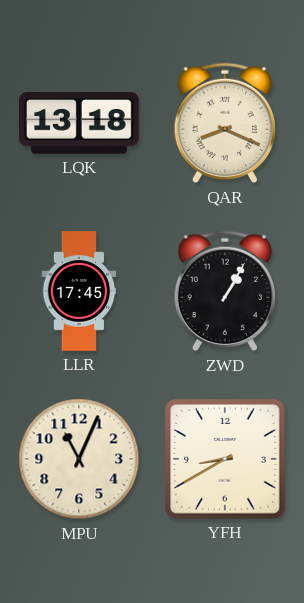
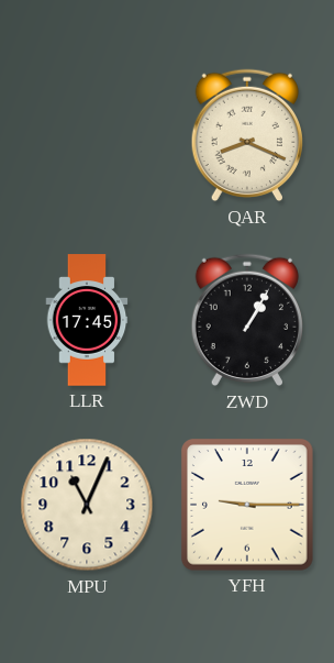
LQK: 13:18 -> none
YFH: 8:40 -> 9:15
